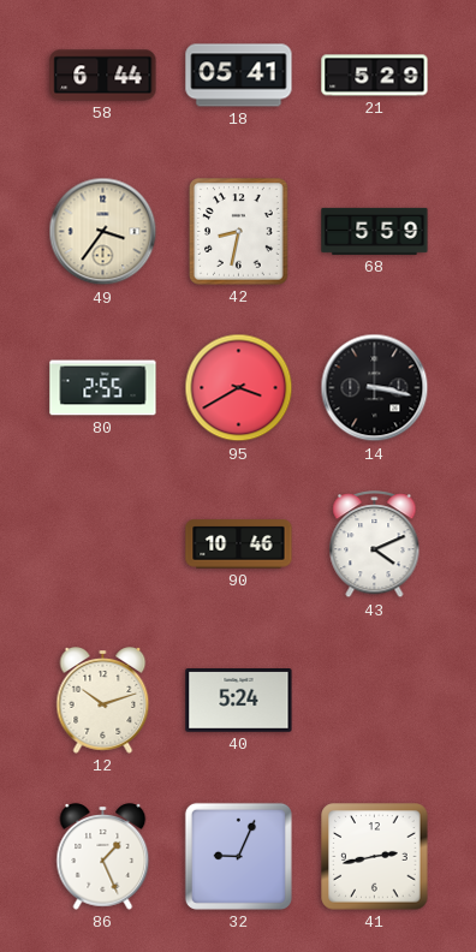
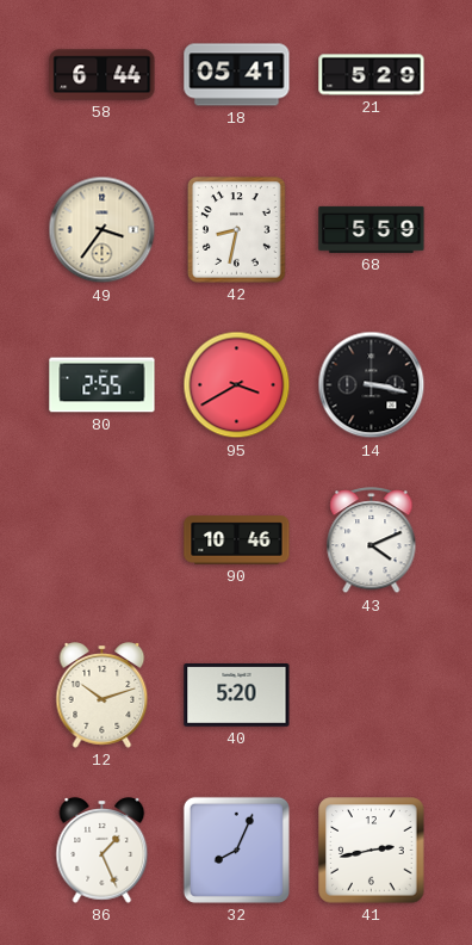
40: 5:24 -> 5:20
32: 9:04 -> 8:04
